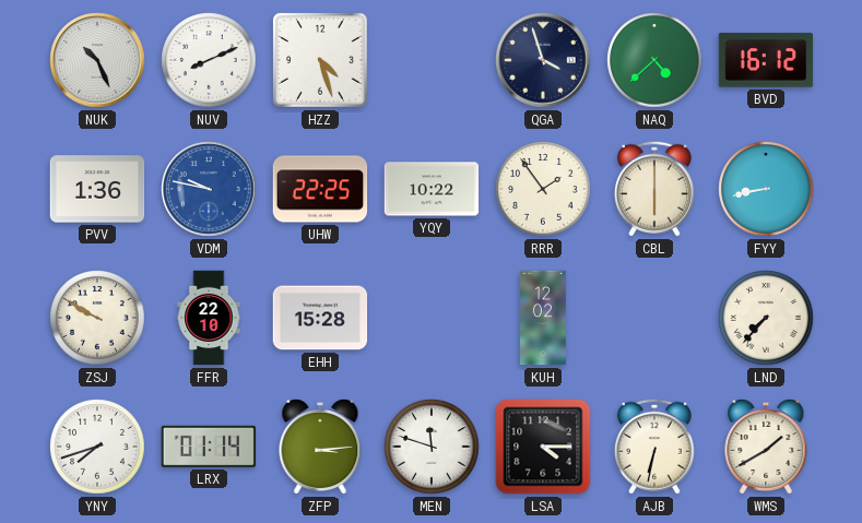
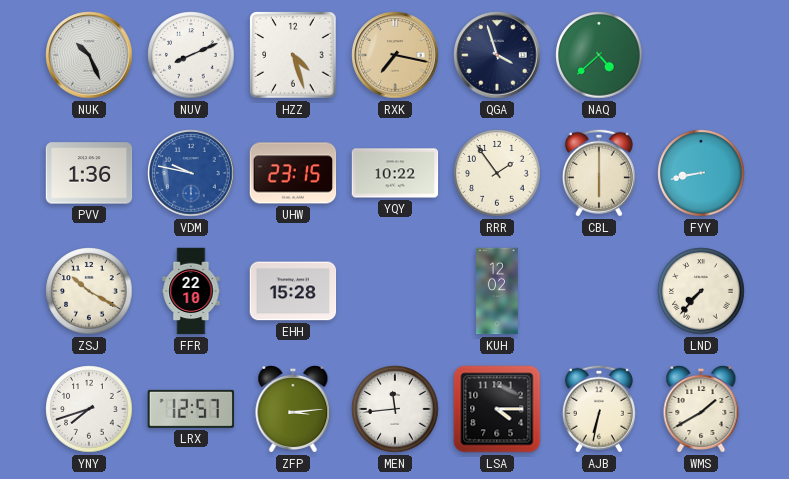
RXK: none -> 7:17
BVD: 16:12 -> none
UHW: 22:25 -> 23:15
ZSJ: 9:50 -> 10:20
LRX: 01:14 -> 12:57
MEN: 11:48 -> 11:44
